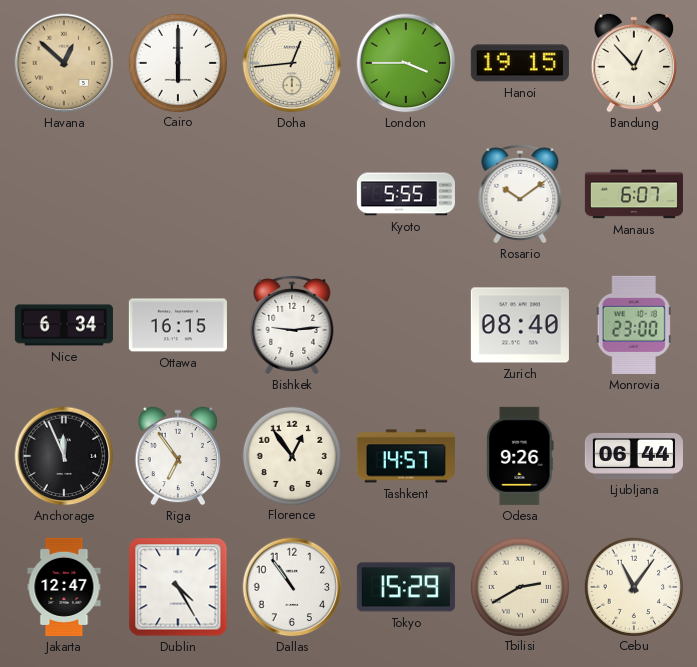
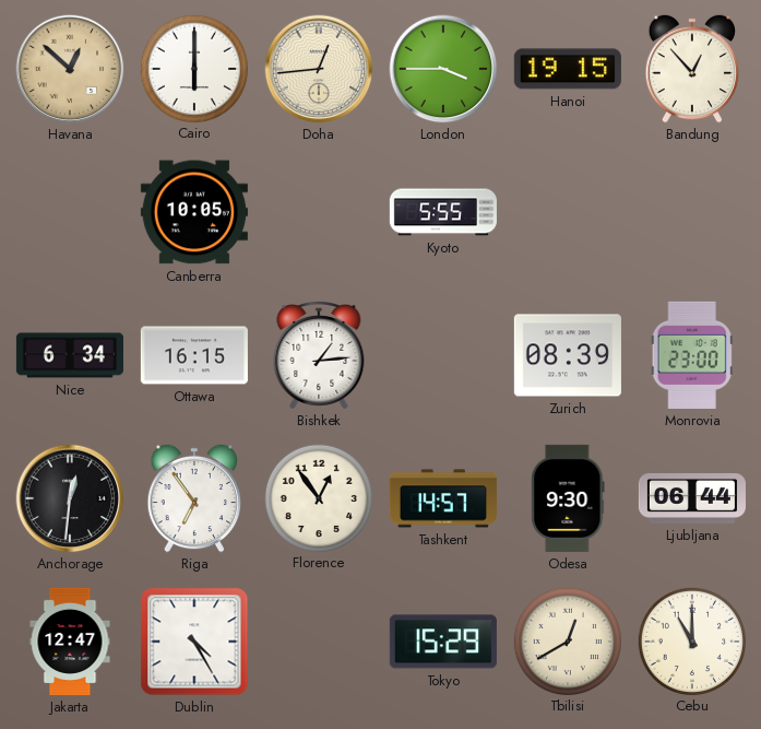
Canberra: none -> 10:05
Rosario: 10:09 -> none
Manaus: 6:07 -> none
Bishkek: 9:14 -> 1:14
Zurich: 08:40 -> 08:39
Anchorage: 11:56 -> 12:31
Odesa: 9:26 -> 9:30
Dallas: 10:54 -> none
Tbilisi: 2:40 -> 12:40
Cebu: 11:06 -> 11:00
